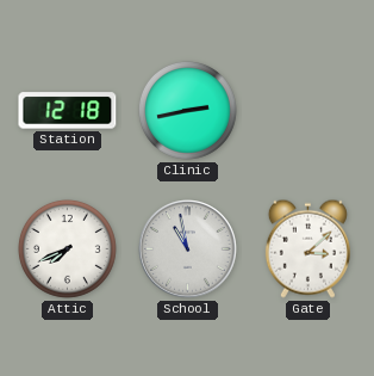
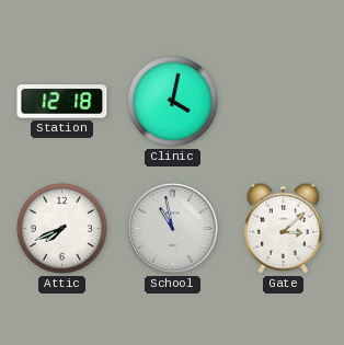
Clinic: 2:43 -> 4:02
